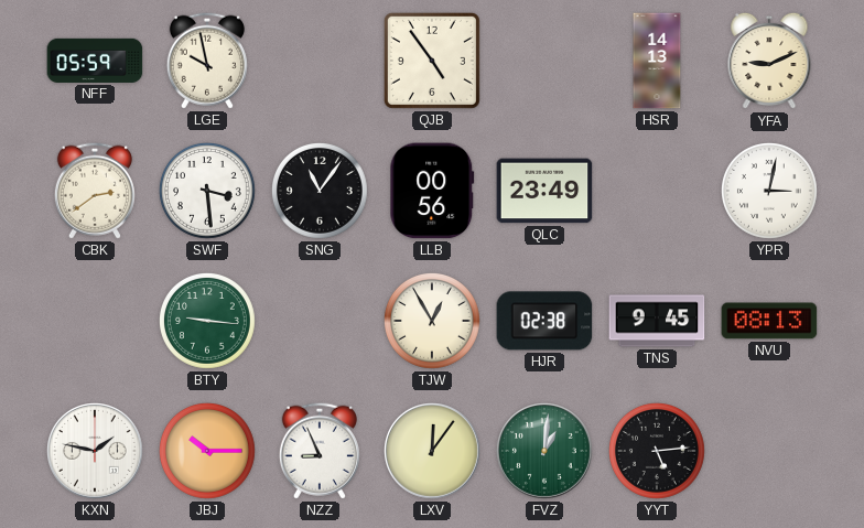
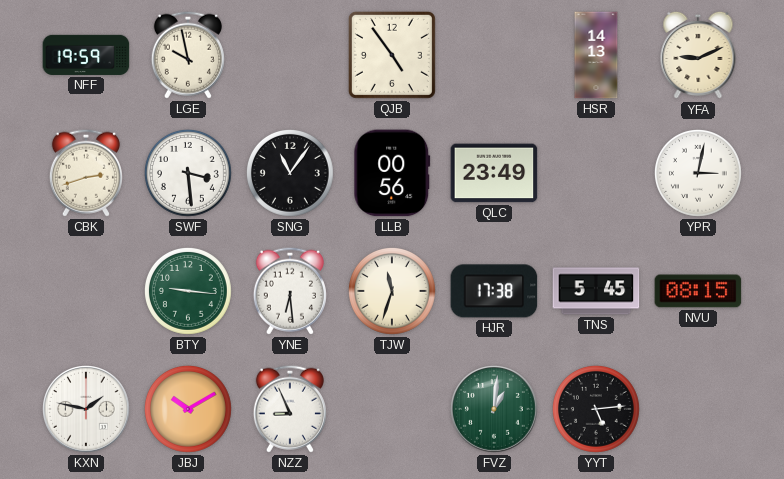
NFF: 05:59 -> 19:59
CBK: 2:39 -> 2:42
YNE: none -> 6:29
TJW: 12:55 -> 11:33
HJR: 02:38 -> 17:38
TNS: 9:45 -> 5:45
NVU: 08:13 -> 08:15
JBJ: 10:15 -> 10:10
LXV: 12:06 -> none
